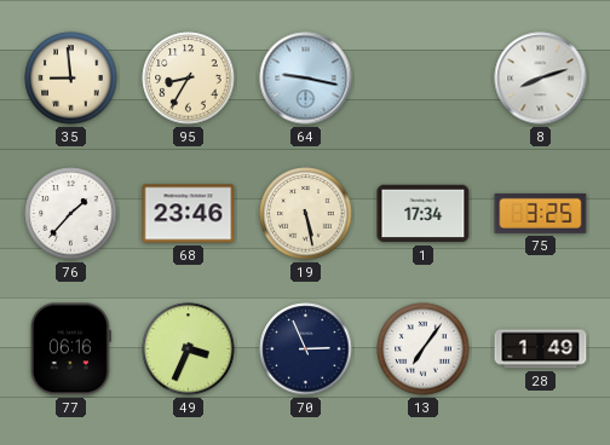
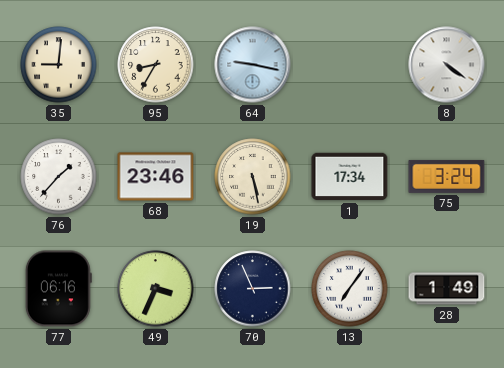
35: 8:59 -> 9:01
8: 8:12 -> 4:21
75: 3:25 -> 3:24
